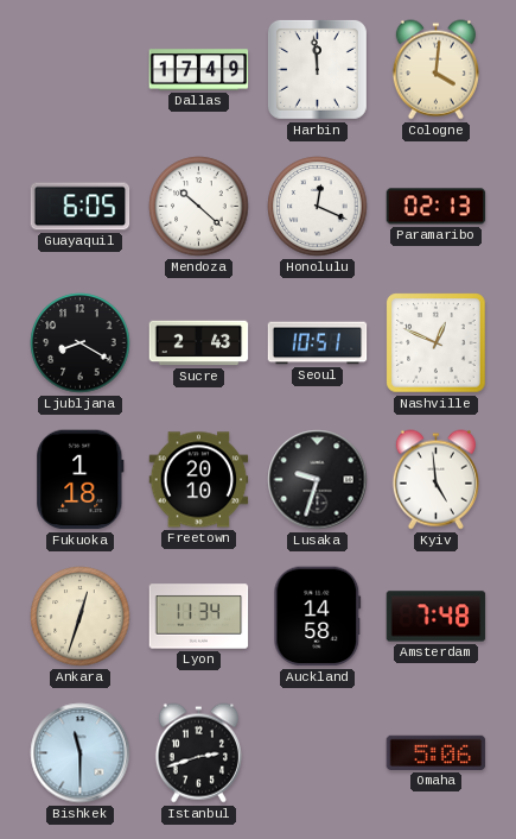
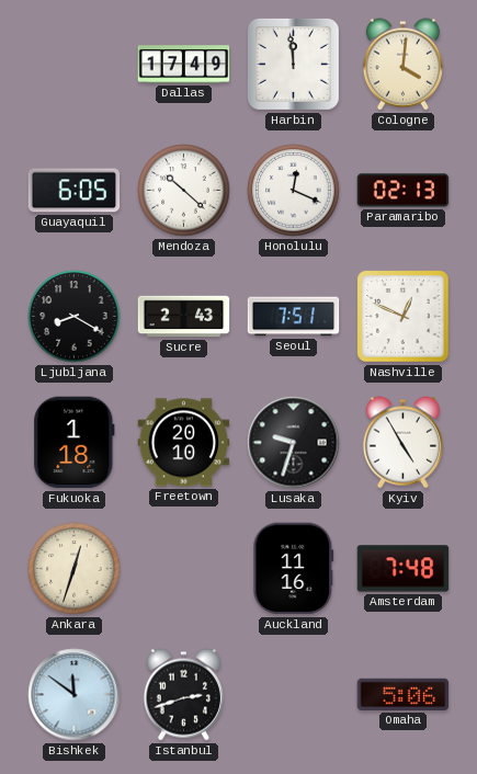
Seoul: 10:51 -> 7:51
Kyiv: 4:59 -> 4:55
Lyon: 11:34 -> none
Auckland: 14:58 -> 11:16
Bishkek: 11:30 -> 11:51
